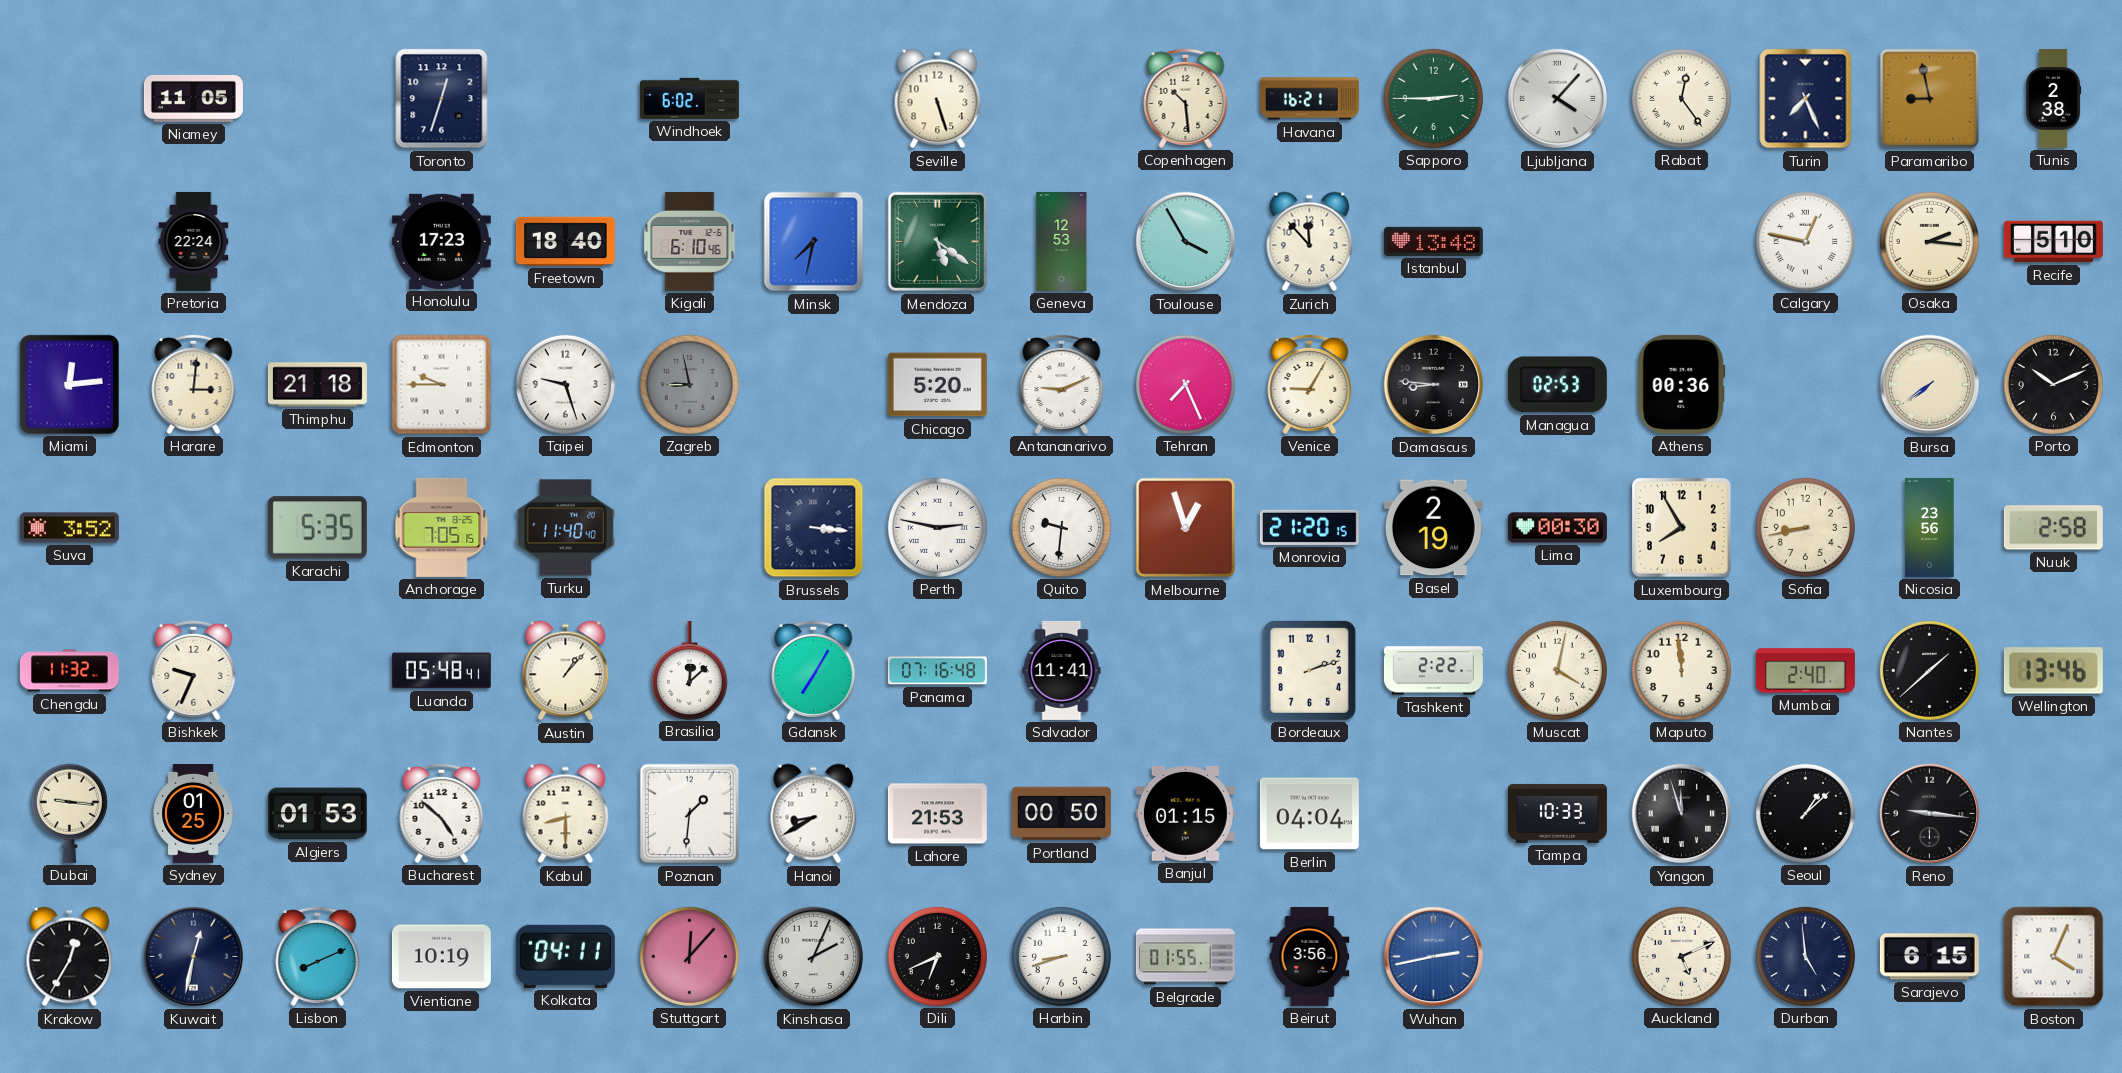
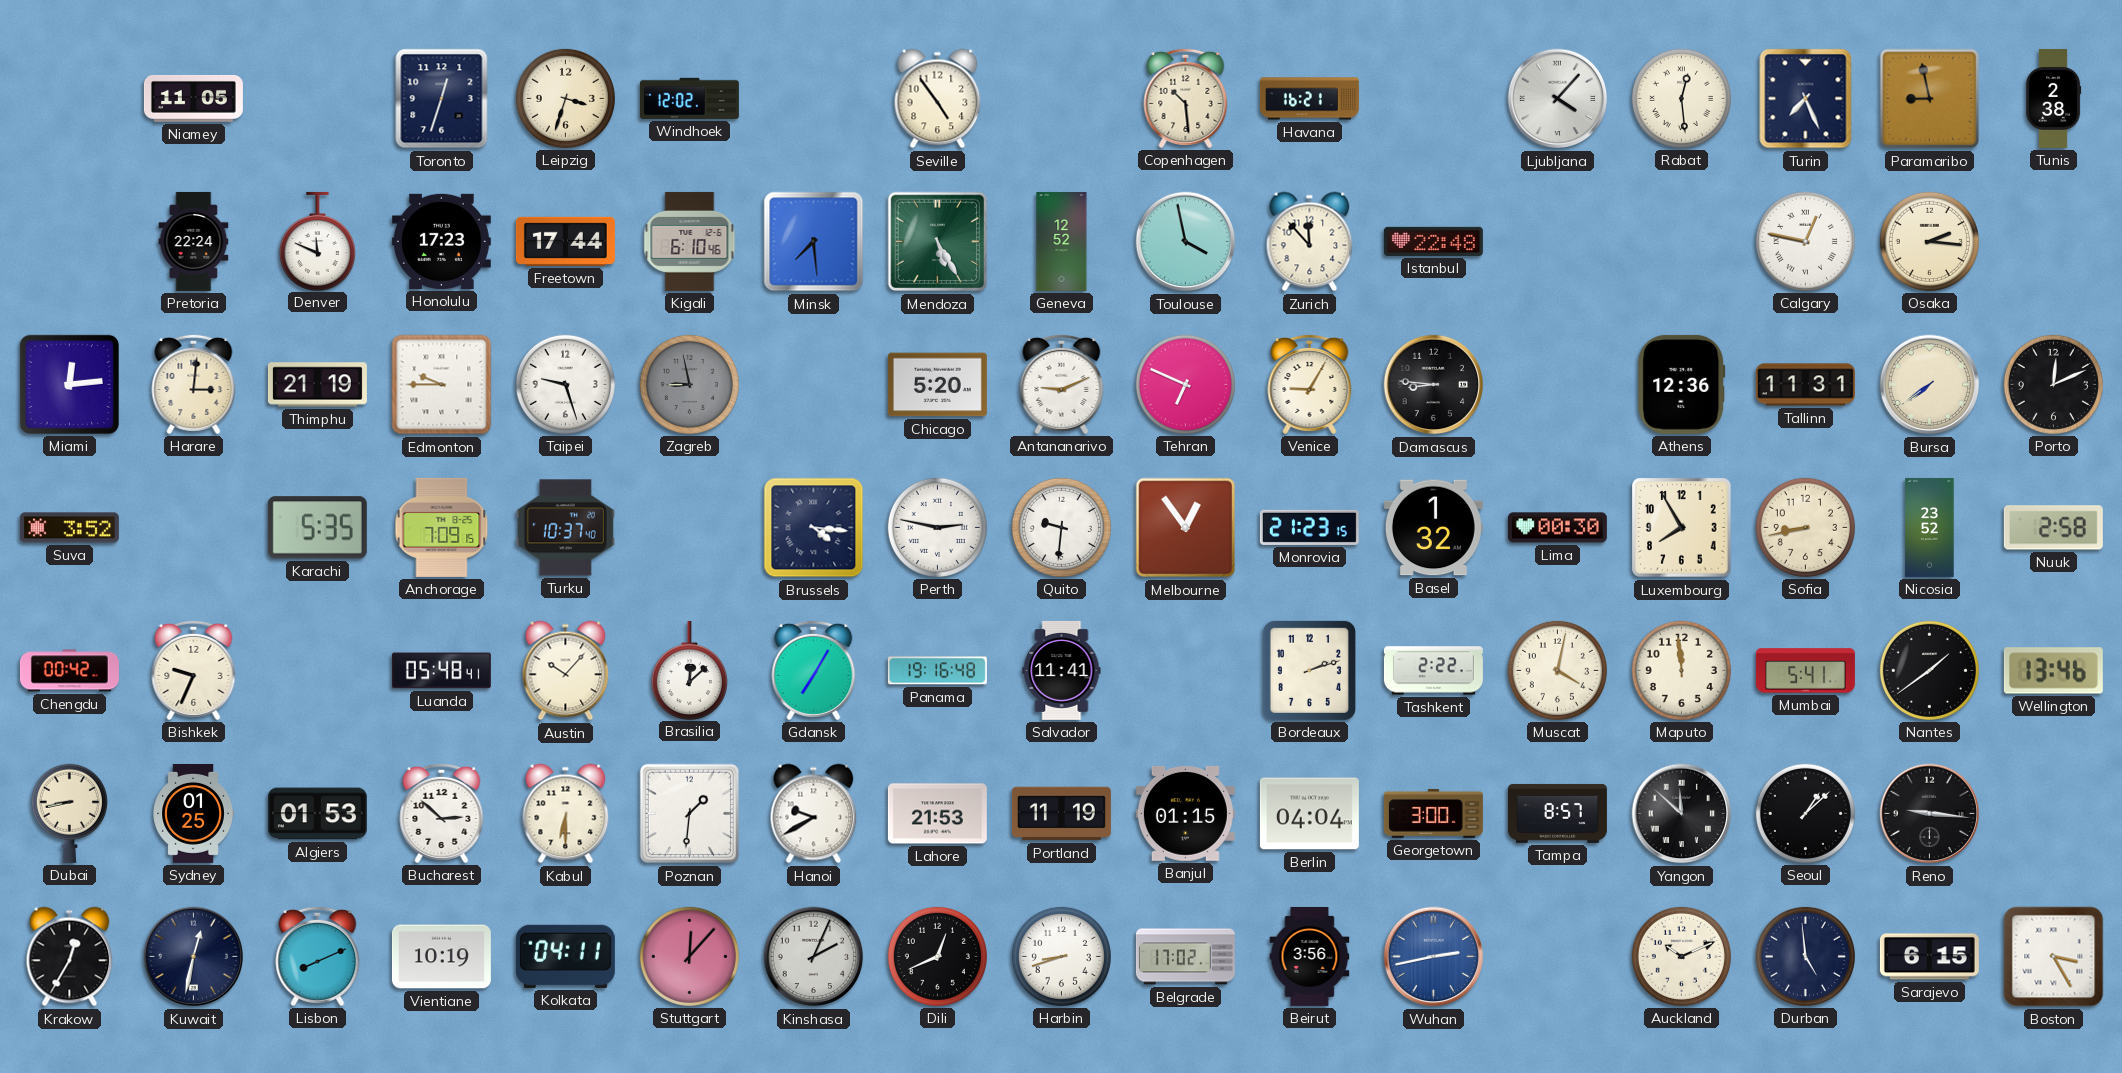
Leipzig: none -> 3:33
Windhoek: 6:02 -> 12:02
Seville: 5:27 -> 4:54
Sapporo: 2:45 -> none
Rabat: 12:24 -> 12:29
Denver: none -> 11:49
Freetown: 18:40 -> 17:44
Minsk: 7:32 -> 7:29
Mendoza: 5:21 -> 5:25
Geneva: 12:53 -> 12:52
Toulouse: 3:55 -> 3:58
Istanbul: 13:48 -> 22:48
Recife: 5:10 -> none
Thimphu: 21:18 -> 21:19
Tehran: 7:26 -> 6:49
Managua: 02:53 -> none
Athens: 00:36 -> 12:36
Tallinn: none -> 11:31
Porto: 10:11 -> 12:11
Anchorage: 7:05 -> 7:09
Turku: 11:40 -> 10:37
Brussels: 3:16 -> 4:16
Melbourne: 12:57 -> 12:54
Monrovia: 21:20 -> 21:23
Basel: 2:19 -> 1:32
Nicosia: 23:56 -> 23:52
Chengdu: 11:32 -> 00:42
Austin: 1:07 -> 10:07
Panama: 07:16 -> 19:16
Mumbai: 2:40 -> 5:41
Nantes: 1:38 -> 1:39
Dubai: 9:16 -> 8:43
Bucharest: 4:52 -> 2:52
Kabul: 8:30 -> 6:30
Hanoi: 8:40 -> 9:40
Portland: 00:50 -> 11:19
Georgetown: none -> 3:00
Tampa: 10:33 -> 8:57
Yangon: 11:57 -> 11:52
Dili: 6:41 -> 12:41
Belgrade: 01:55 -> 17:02
Auckland: 5:11 -> 10:11
Boston: 4:04 -> 3:25
